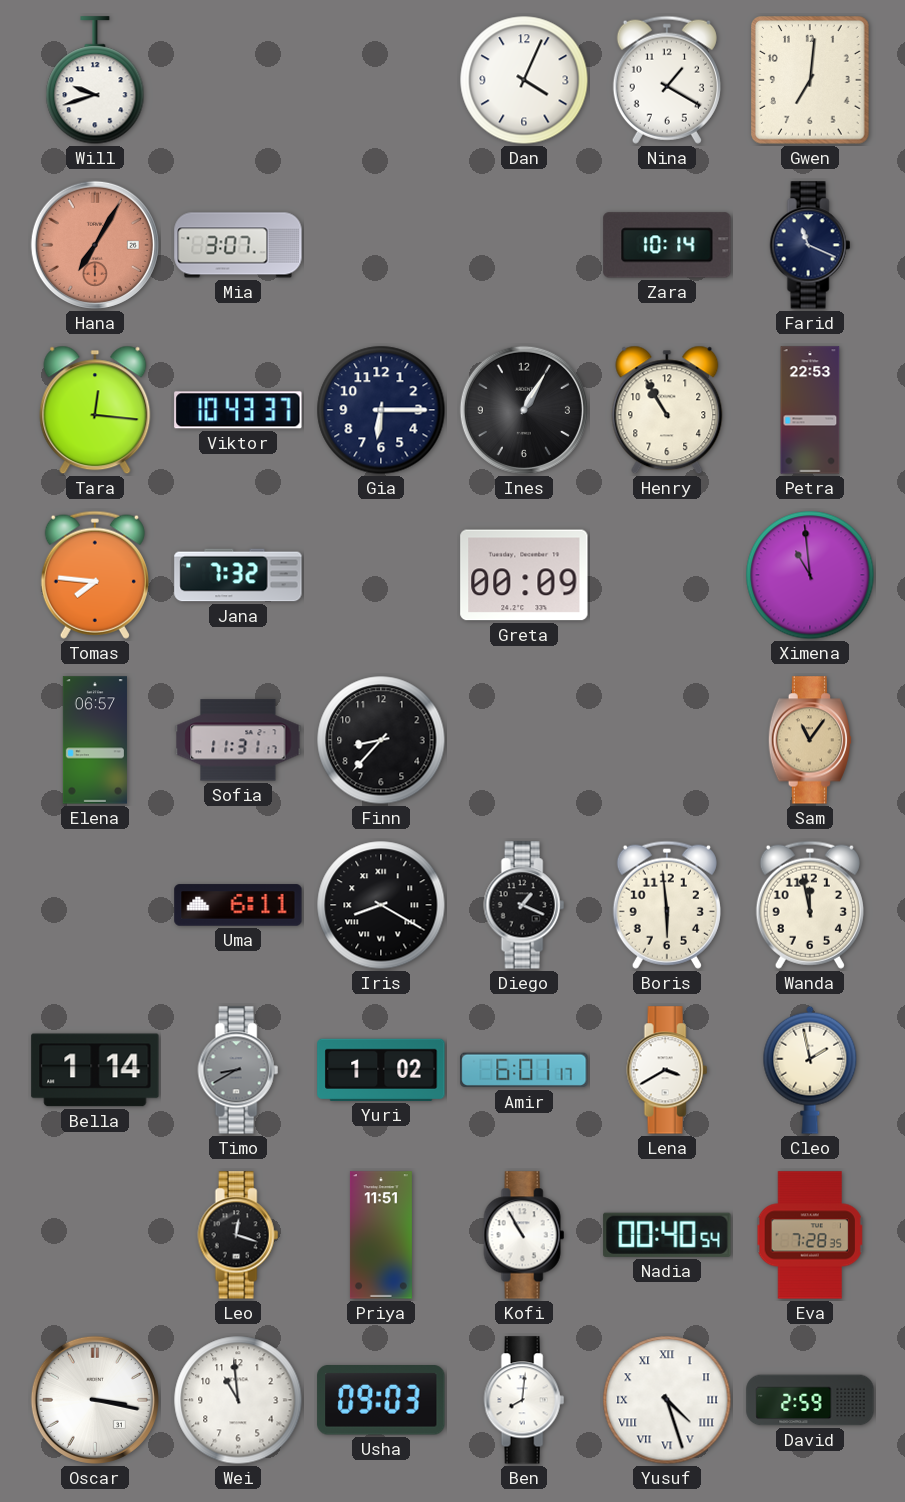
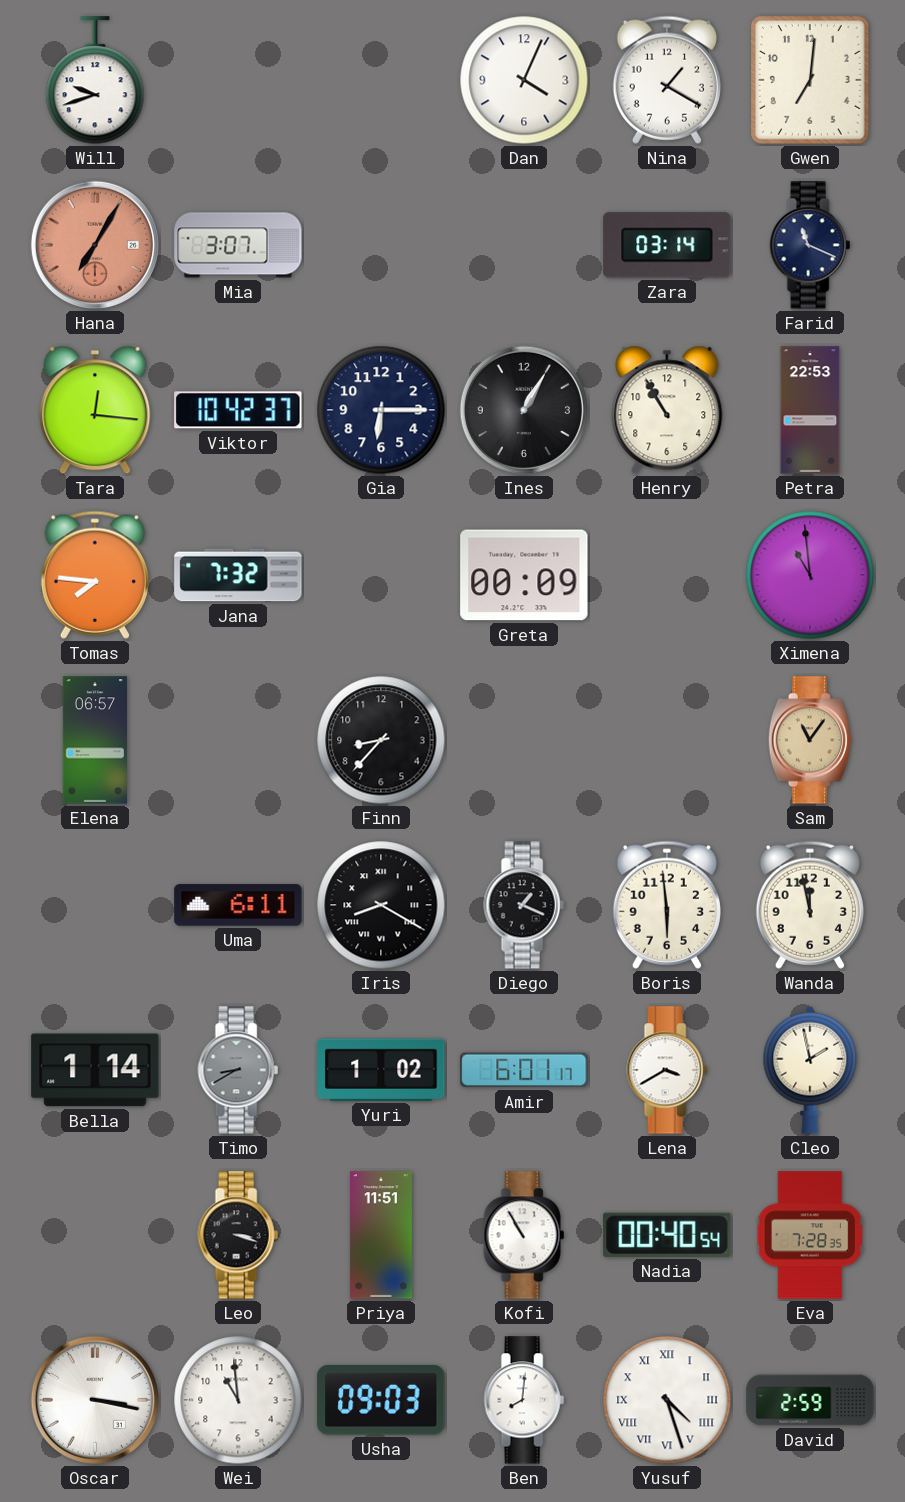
Zara: 10:14 -> 03:14
Viktor: 10:43 -> 10:42
Sofia: 11:31 -> none
Leo: 12:18 -> 3:18
